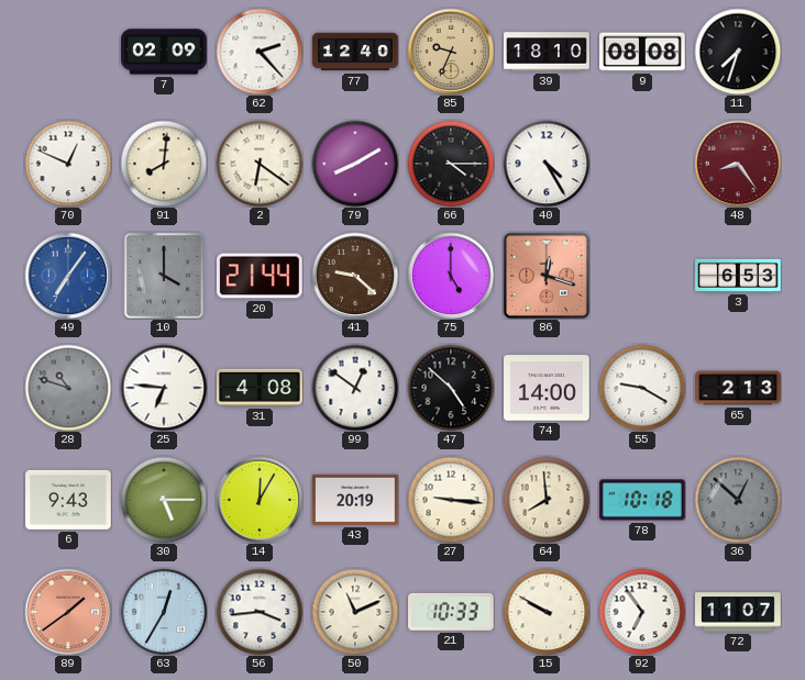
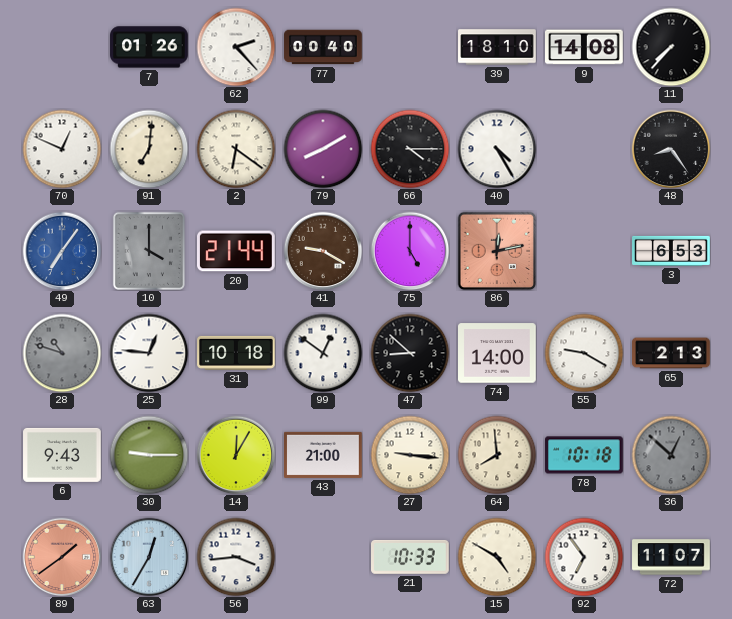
7: 02:09 -> 01:26
77: 12:40 -> 00:40
85: 9:34 -> none
9: 08:08 -> 14:08
11: 7:33 -> 7:37
91: 8:01 -> 7:01
48 dial: burgundy -> black
41: 9:22 -> 9:20
86: 12:18 -> 12:13
25: 6:46 -> 12:46
31: 4:08 -> 10:18
47: 4:52 -> 8:52
30: 5:15 -> 9:15
43: 20:19 -> 21:00
50: 11:11 -> none
15: 9:50 -> 4:50
